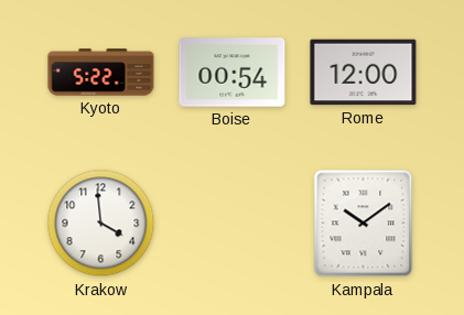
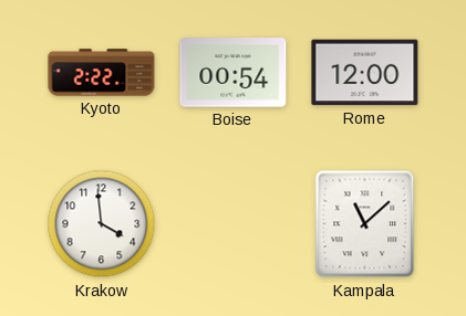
Kyoto: 5:22 -> 2:22
Kampala: 10:09 -> 11:08
